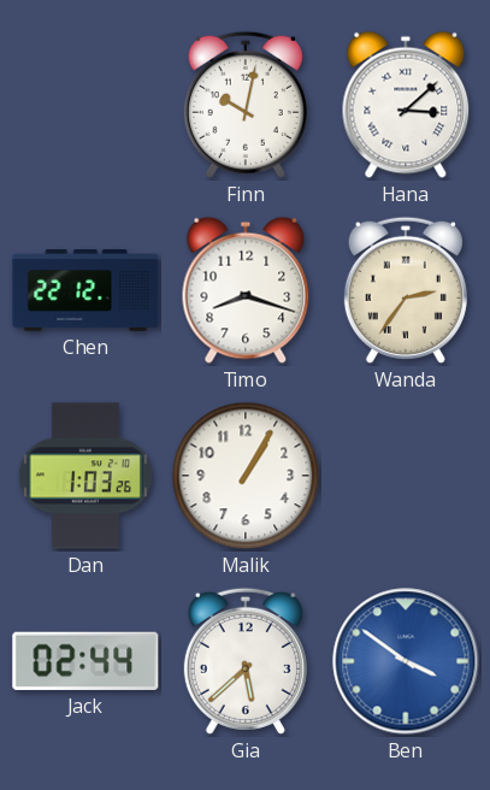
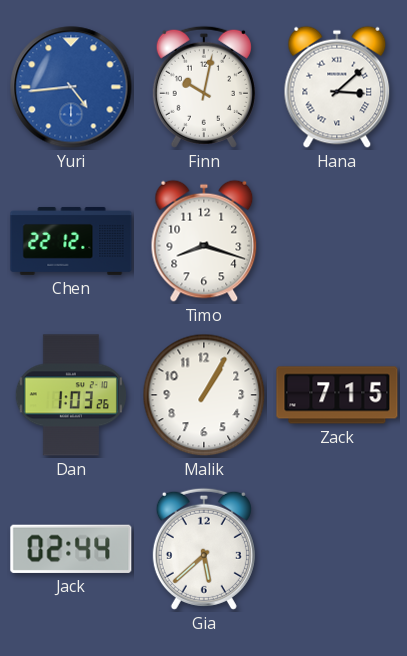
Yuri: none -> 4:44
Wanda: 2:36 -> none
Zack: none -> 7:15
Ben: 3:51 -> none
